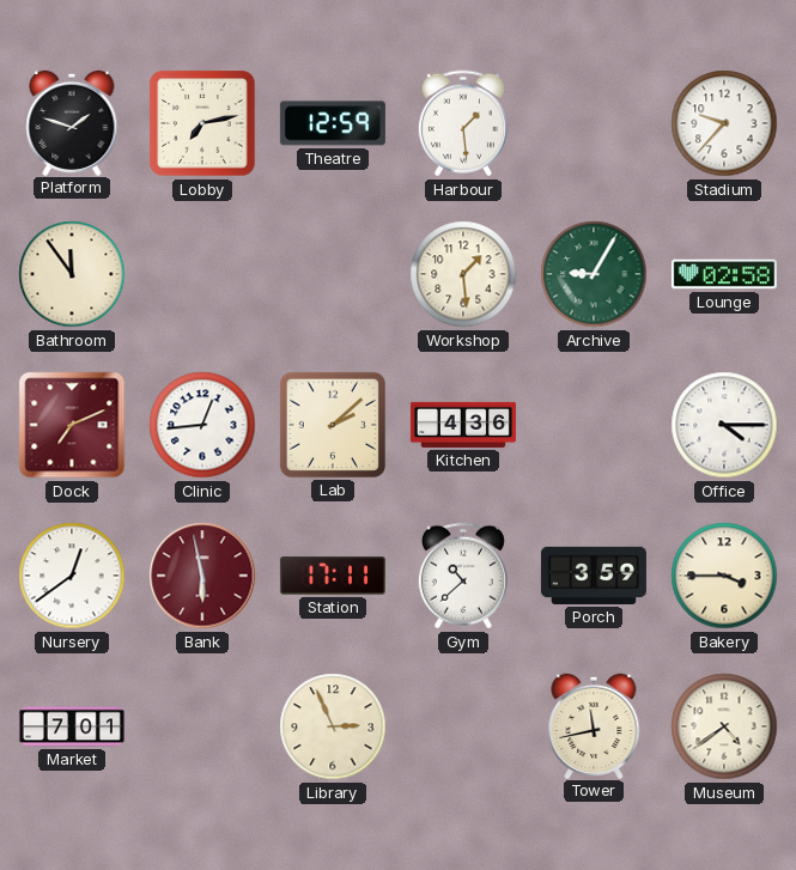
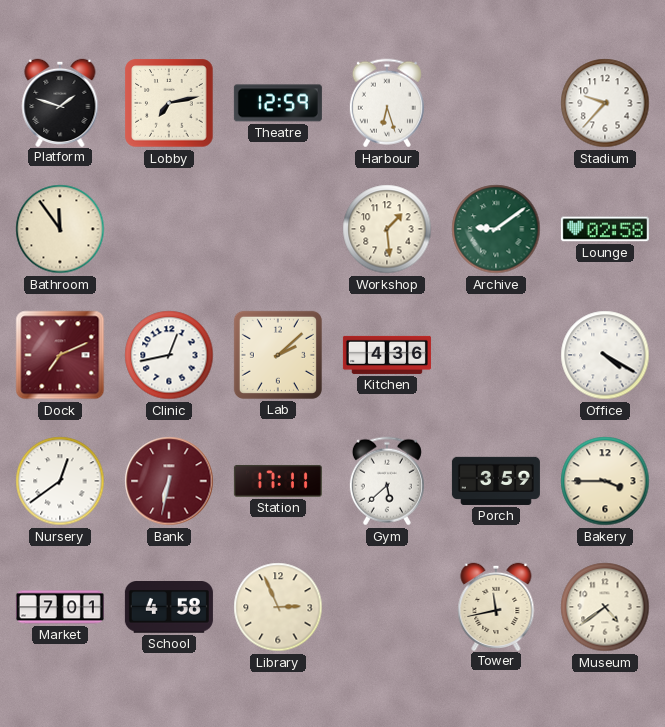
Harbour: 1:29 -> 6:27
Archive: 9:05 -> 9:09
Clinic: 12:44 -> 12:43
Office: 4:15 -> 4:20
Bank: 5:58 -> 6:32
Gym: 10:38 -> 5:38
School: none -> 4:58
